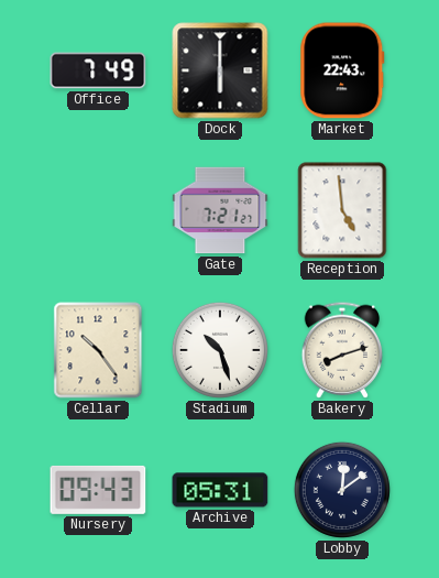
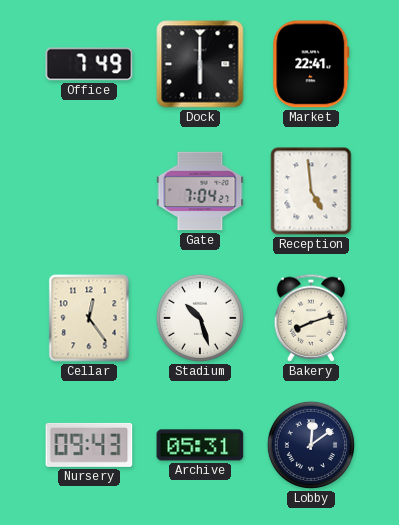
Market: 22:43 -> 22:41
Gate: 7:21 -> 7:04
Cellar: 10:24 -> 12:24
